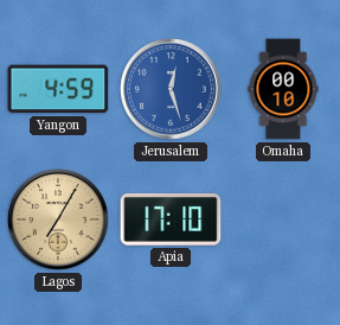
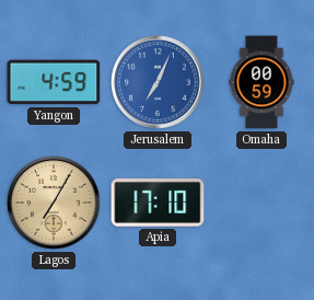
Jerusalem: 12:27 -> 7:04
Omaha: 00:10 -> 00:59
